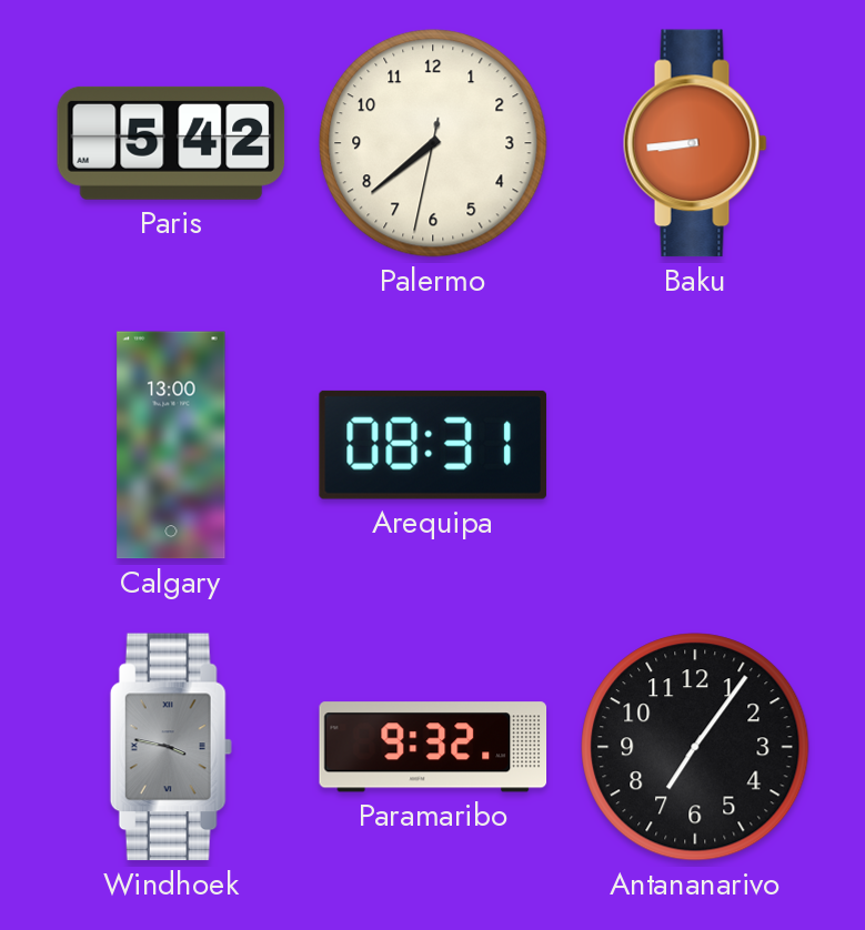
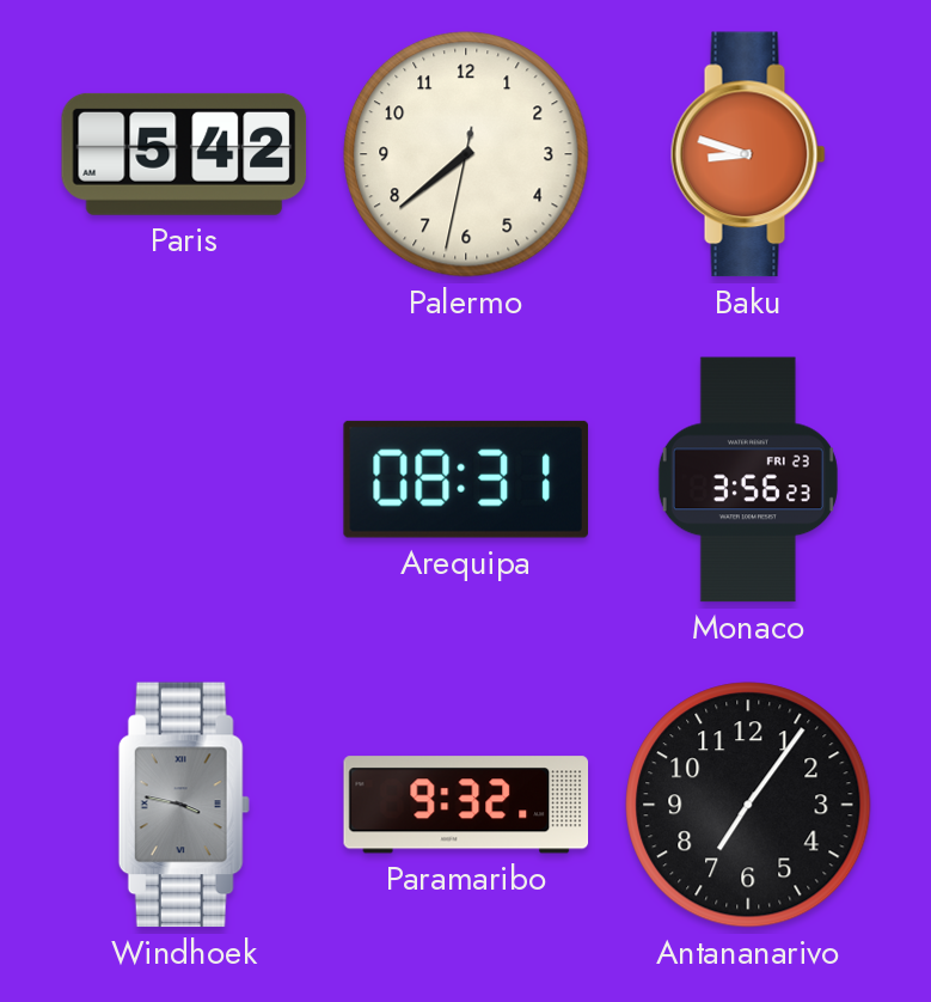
Baku: 8:44 -> 8:48
Calgary: 13:00 -> none
Monaco: none -> 3:56
